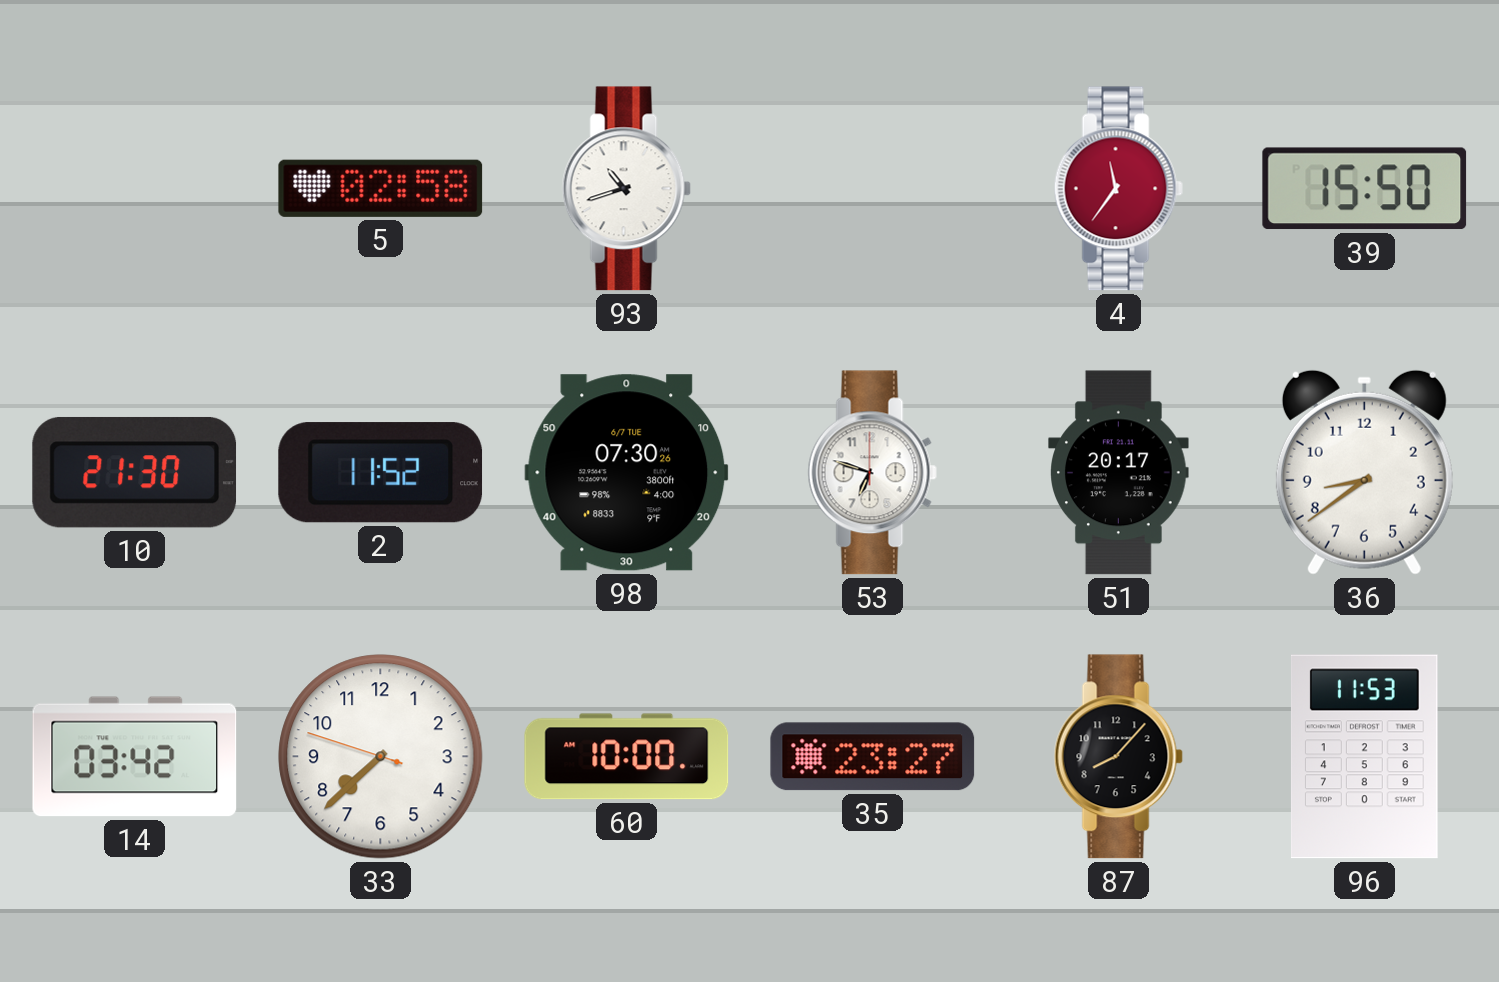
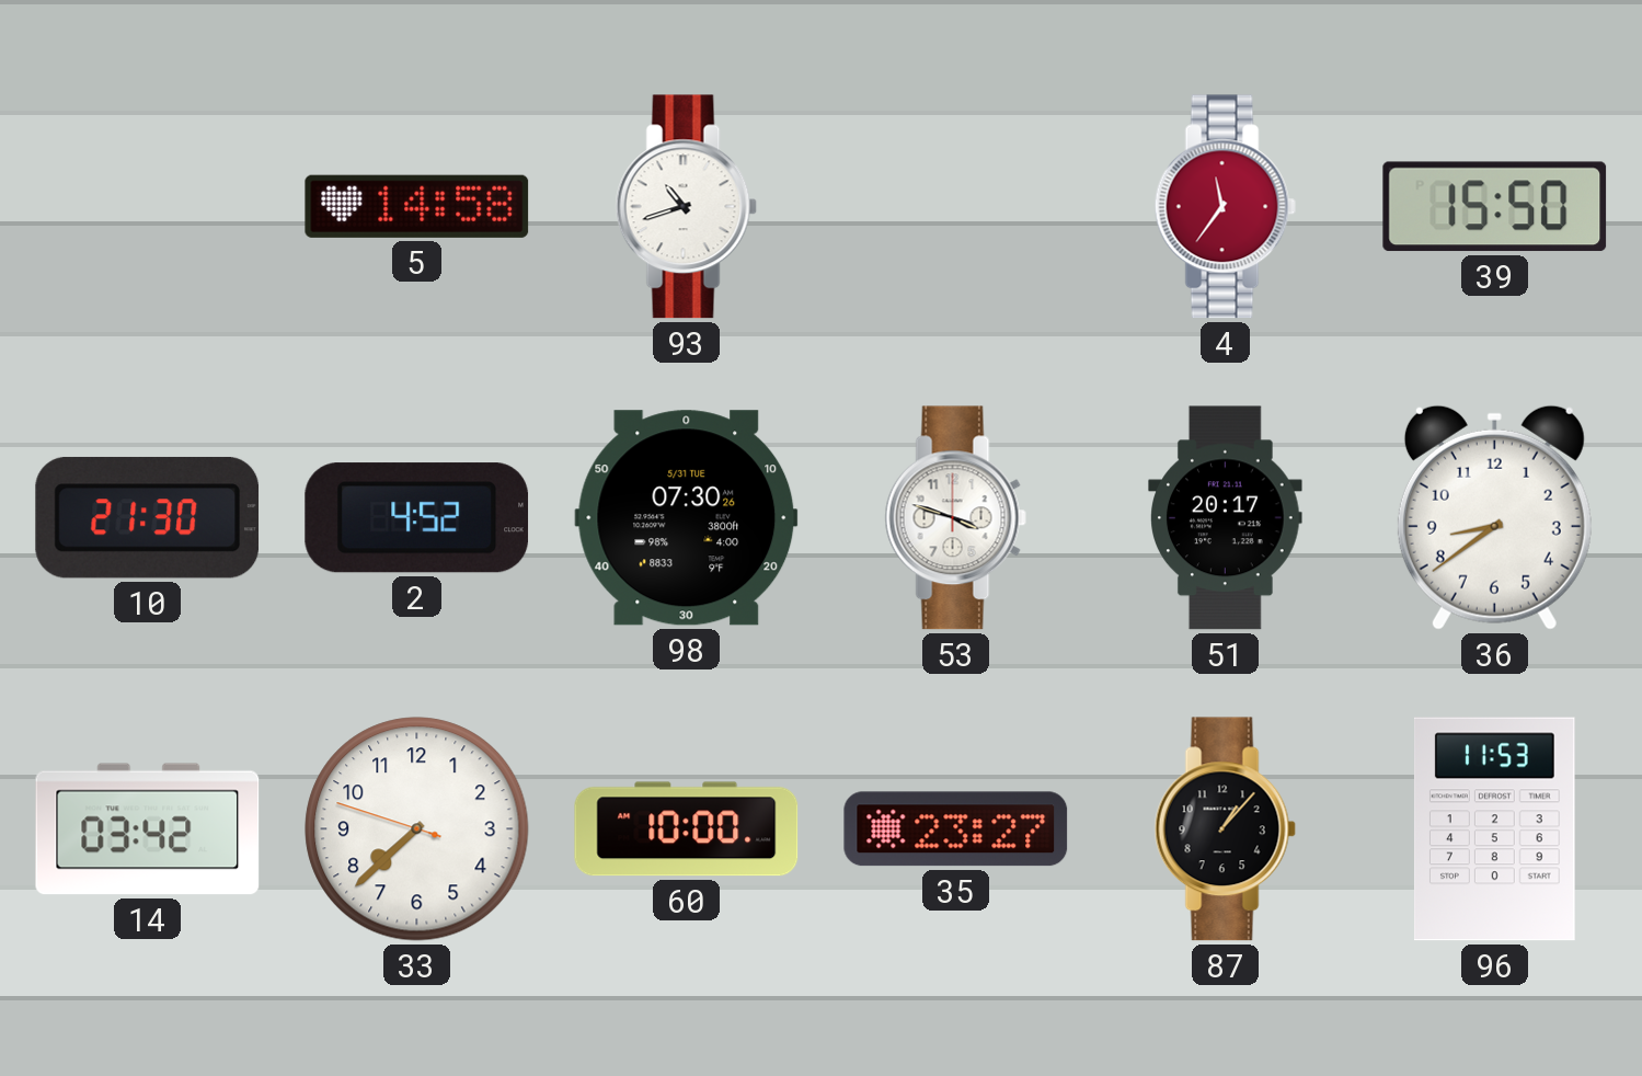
5: 02:58 -> 14:58
2: 11:52 -> 4:52
98 date: 6/7 TUE -> 5/31 TUE
53: 6:48 -> 3:48
87: 8:07 -> 1:07
